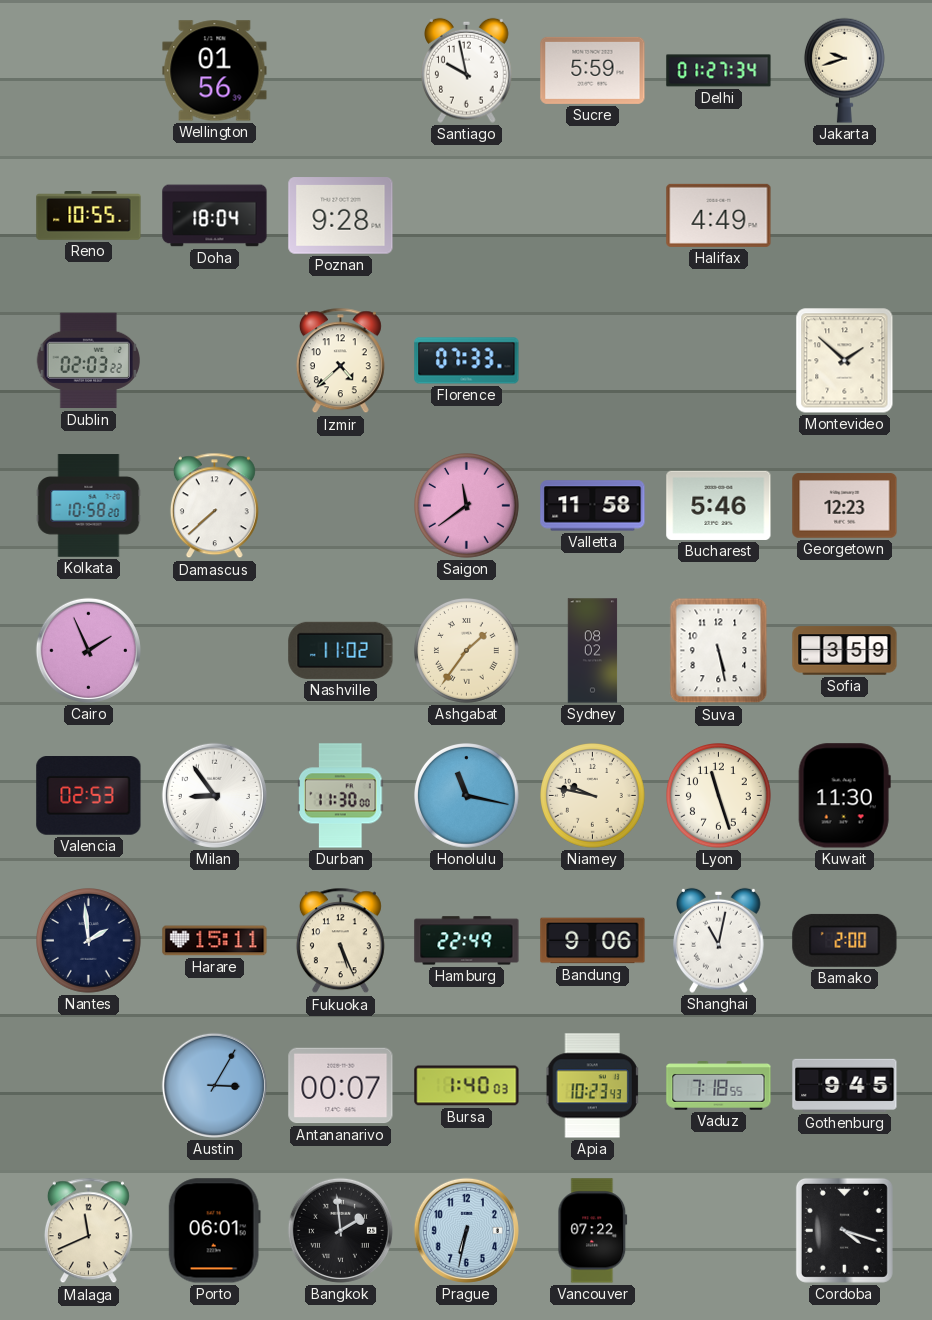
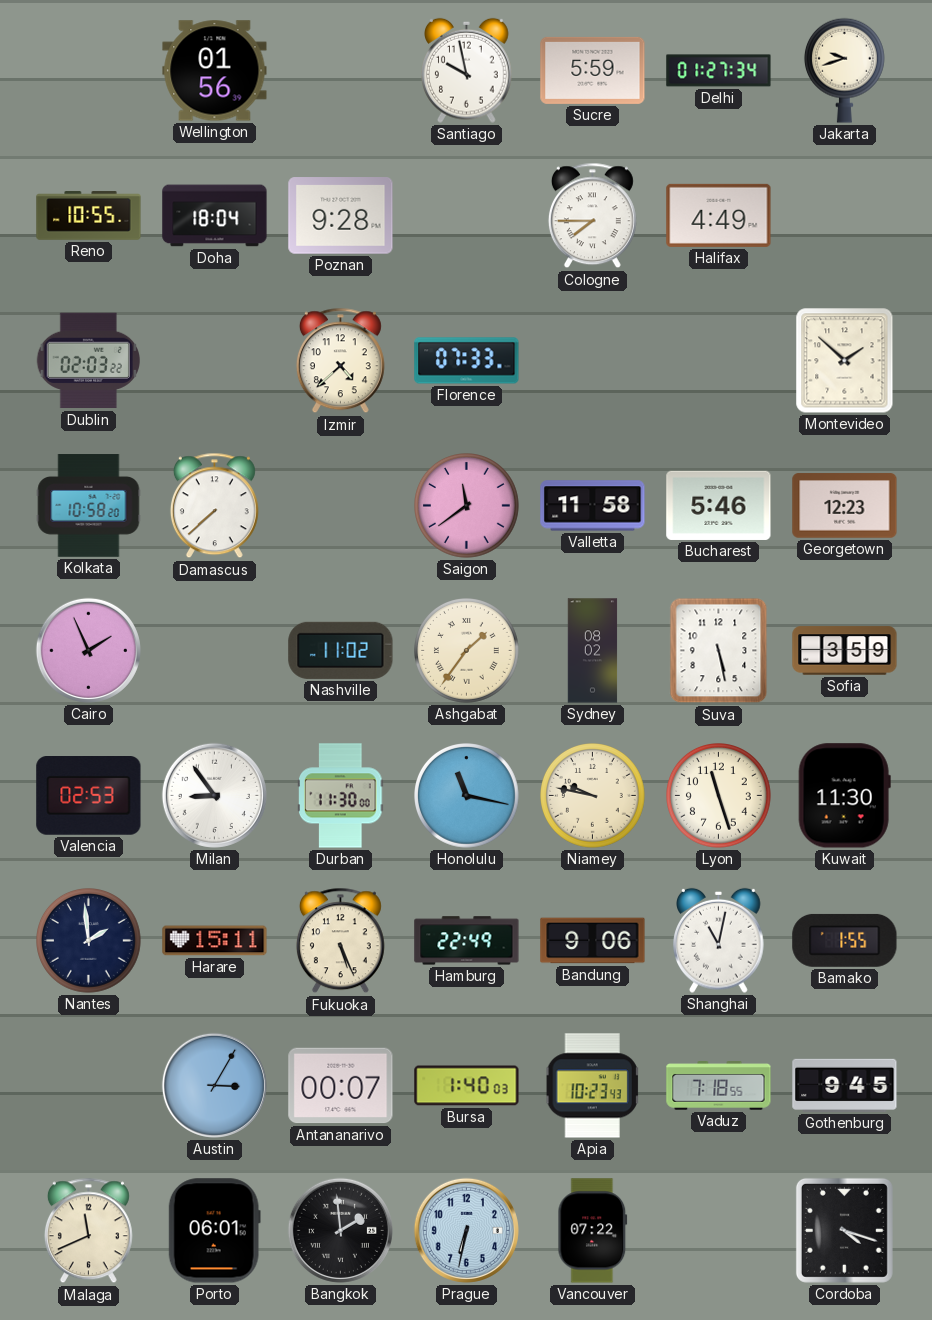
Cologne: none -> 7:45
Bamako: 2:00 -> 1:55
